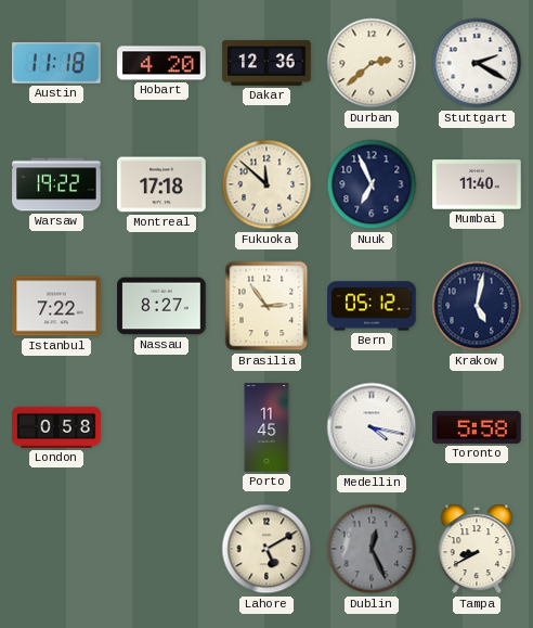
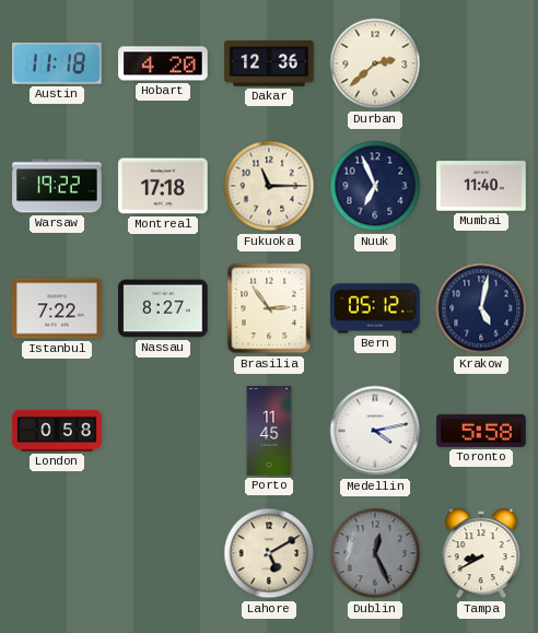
Stuttgart: 2:20 -> none
Fukuoka: 11:52 -> 11:15
Medellin: 4:17 -> 4:13
